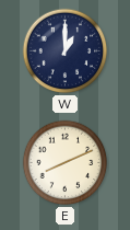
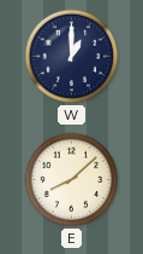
E: 8:11 -> 8:08
